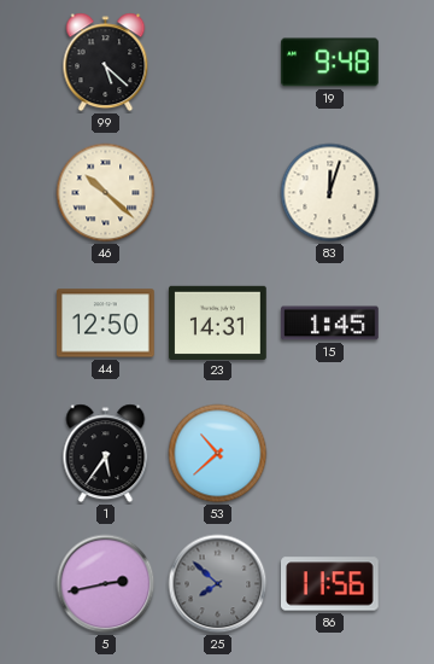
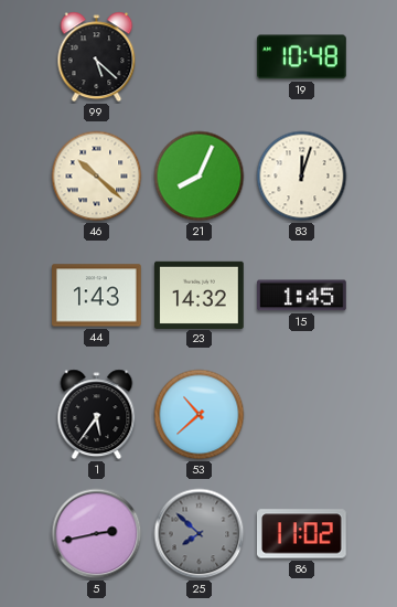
19: 9:48 -> 10:48
21: none -> 8:04
44: 12:50 -> 1:43
23: 14:31 -> 14:32
86: 11:56 -> 11:02
